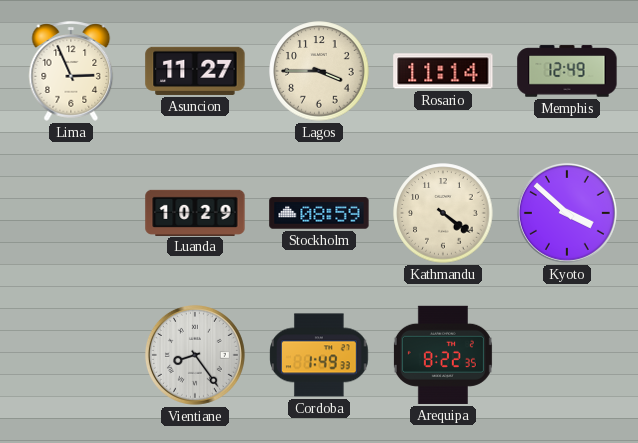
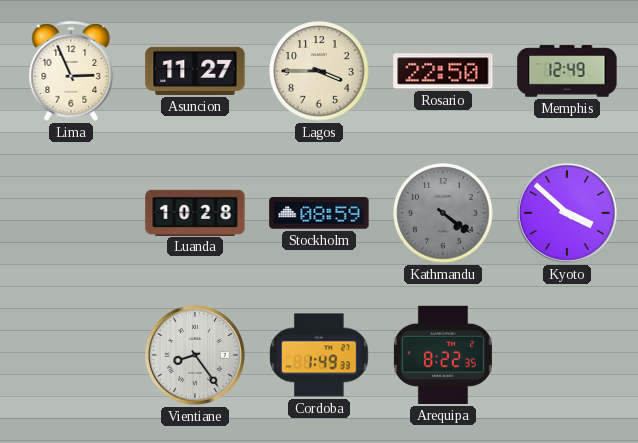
Rosario: 11:14 -> 22:50
Luanda: 10:29 -> 10:28
Kathmandu dial: cream -> grey
